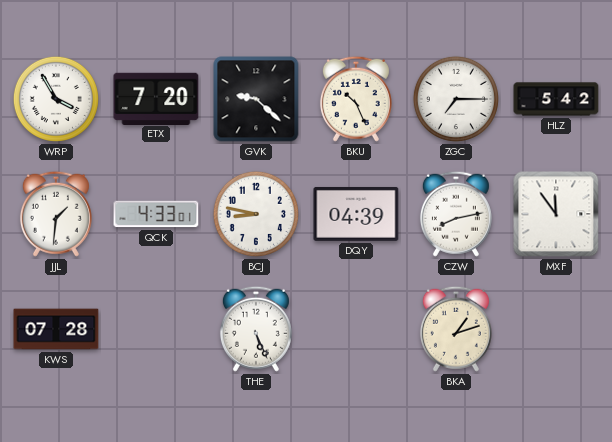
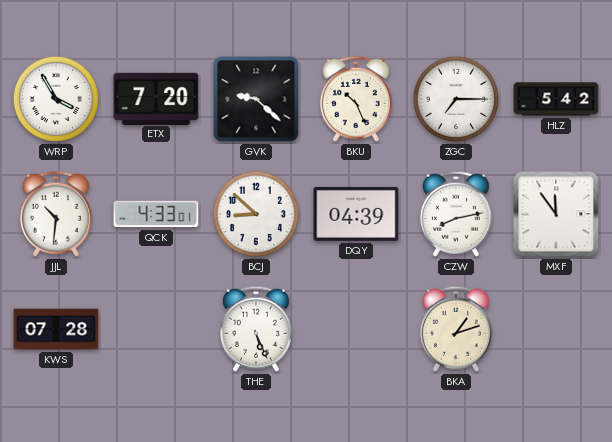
JJL: 1:31 -> 10:31
BCJ: 8:47 -> 8:52
